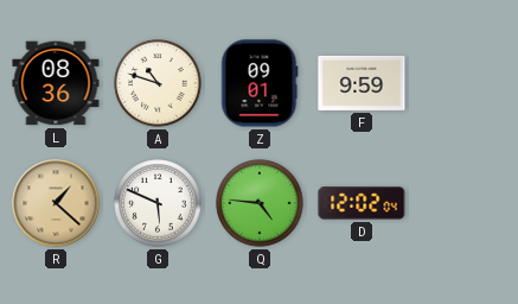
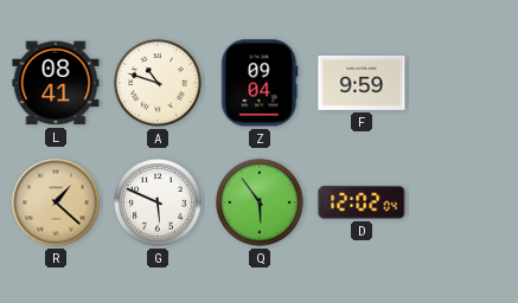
L: 08:36 -> 08:41
Z: 09:01 -> 09:04
Q: 4:46 -> 5:54
